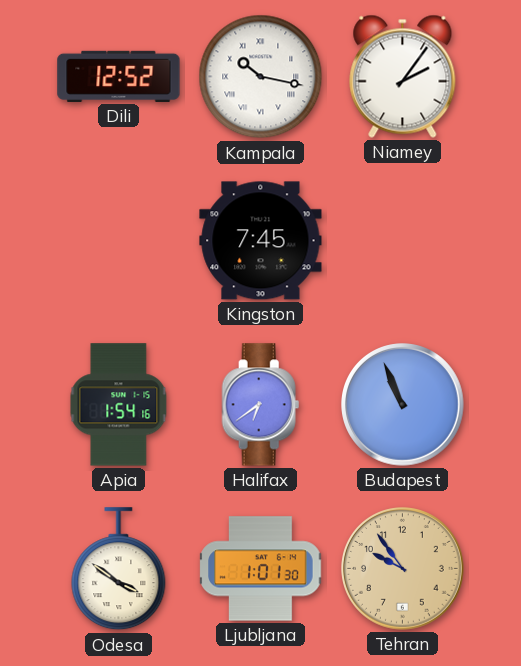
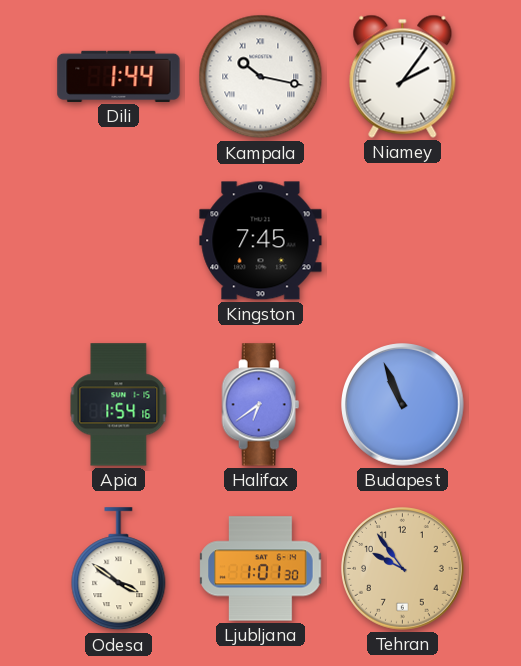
Dili: 12:52 -> 1:44
